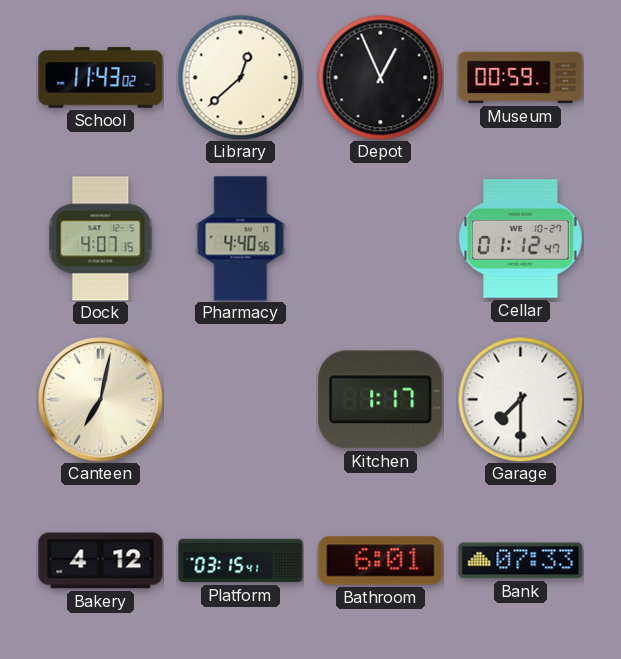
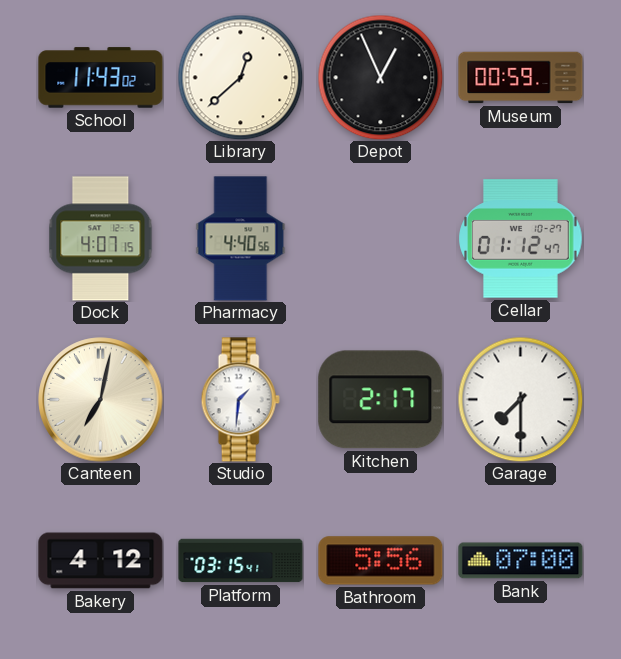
Studio: none -> 1:31
Kitchen: 1:17 -> 2:17
Bathroom: 6:01 -> 5:56
Bank: 07:33 -> 07:00
